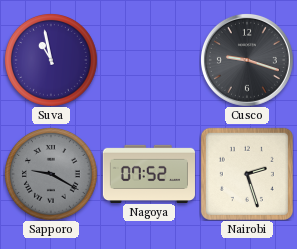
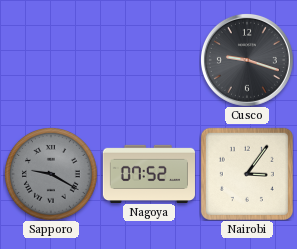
Suva: 10:58 -> none
Nairobi: 2:27 -> 3:06
